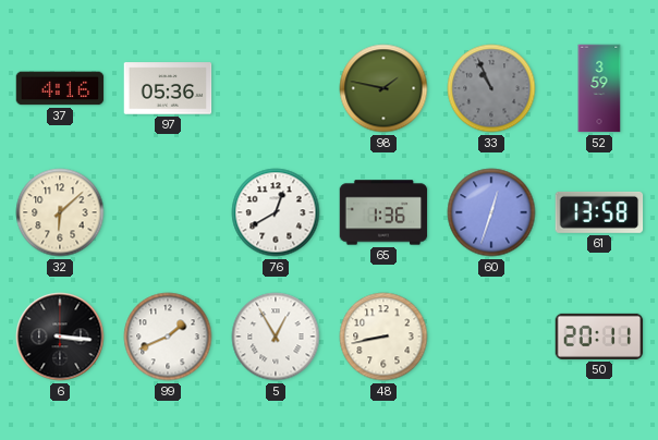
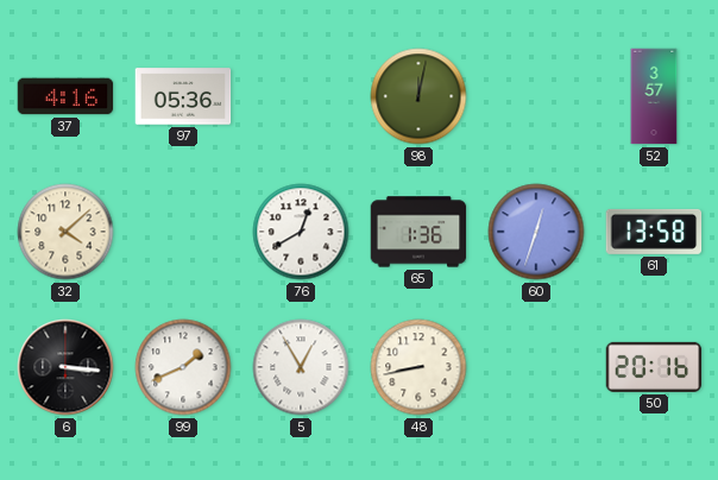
98: 1:47 -> 12:02
33: 10:56 -> none
52: 3:59 -> 3:57
32: 6:08 -> 4:08
50: 20:11 -> 20:16
